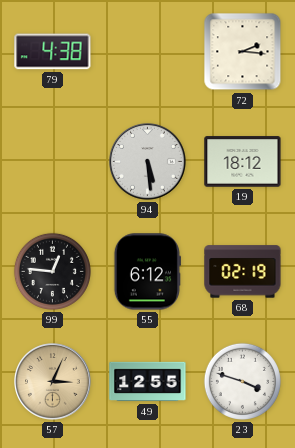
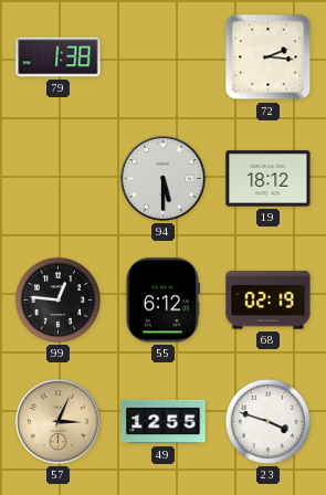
79: 4:38 -> 1:38
94: 5:29 -> 5:30
